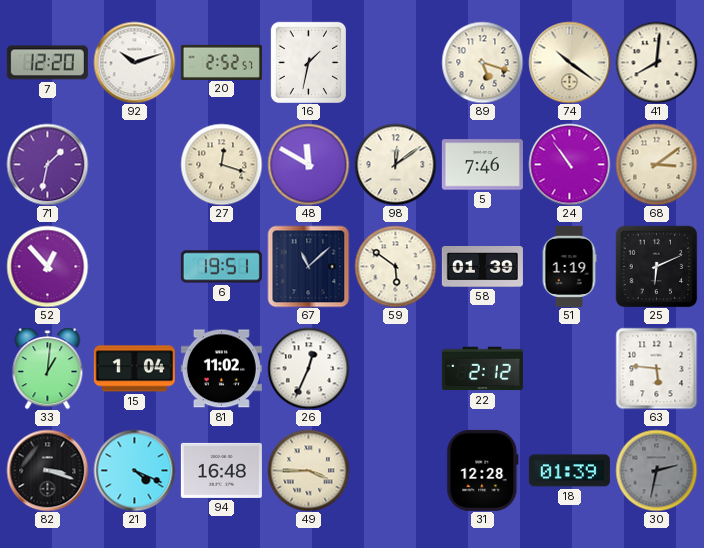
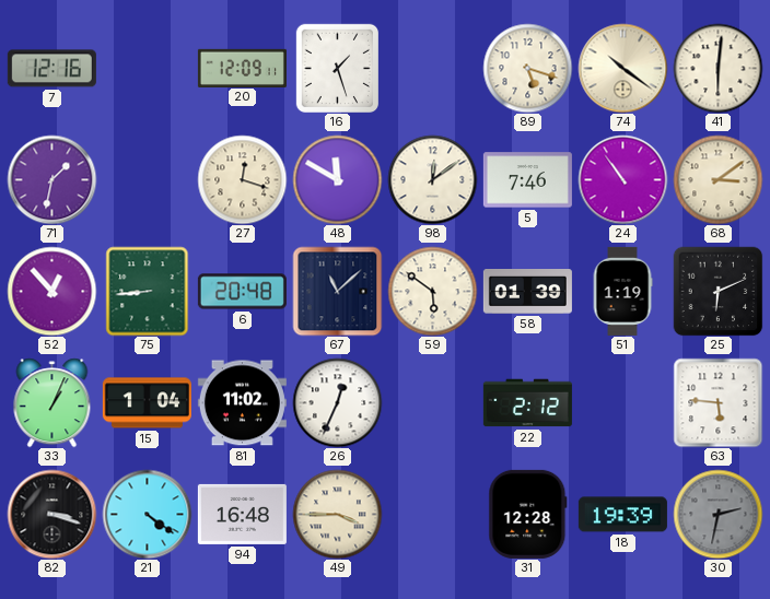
7: 12:20 -> 12:16
92: 10:12 -> none
20: 2:52 -> 12:09
16: 1:32 -> 1:27
41: 8:01 -> 6:01
75: none -> 8:44
6: 19:51 -> 20:48
33: 1:01 -> 1:04
21: 4:19 -> 4:21
18: 01:39 -> 19:39
